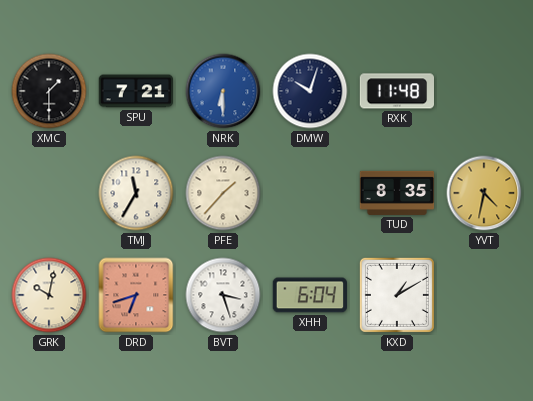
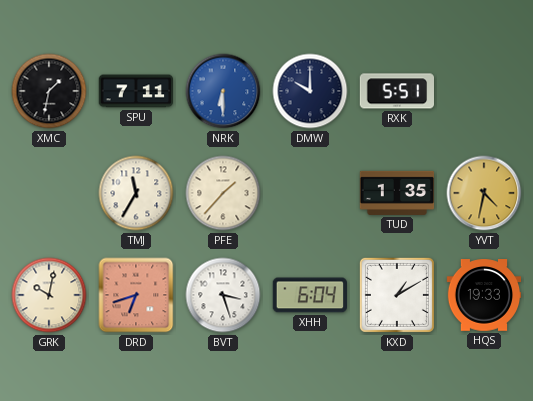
XMC: 1:30 -> 1:32
SPU: 7:21 -> 7:11
DMW: 10:03 -> 10:00
RXK: 11:48 -> 5:51
TUD: 8:35 -> 1:35
HQS: none -> 19:33
